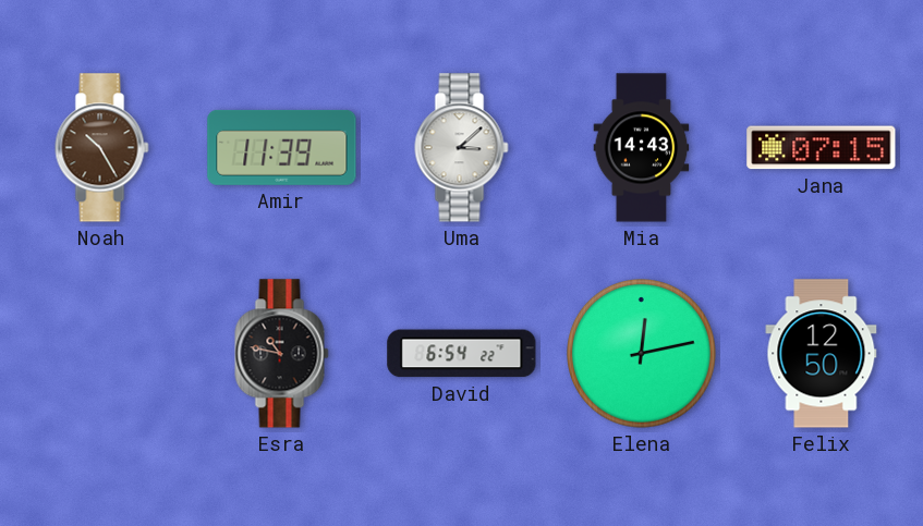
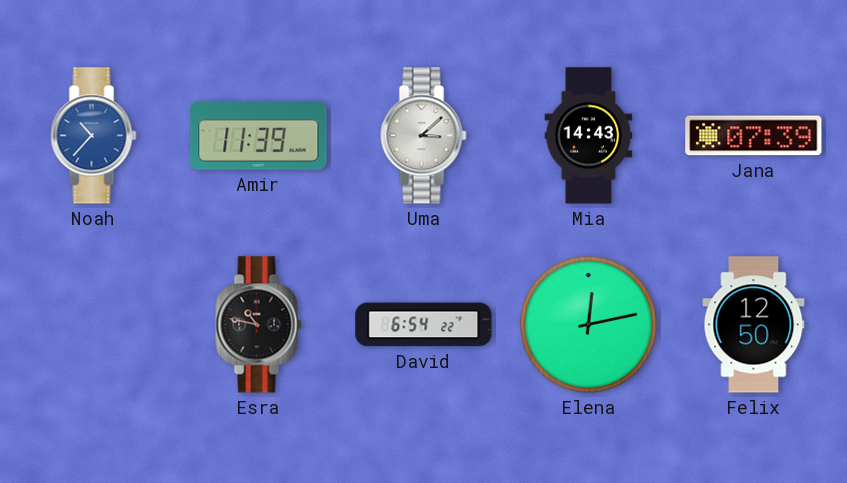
Noah: 10:25 -> 10:37
Noah dial: brown -> blue
Jana: 07:15 -> 07:39
